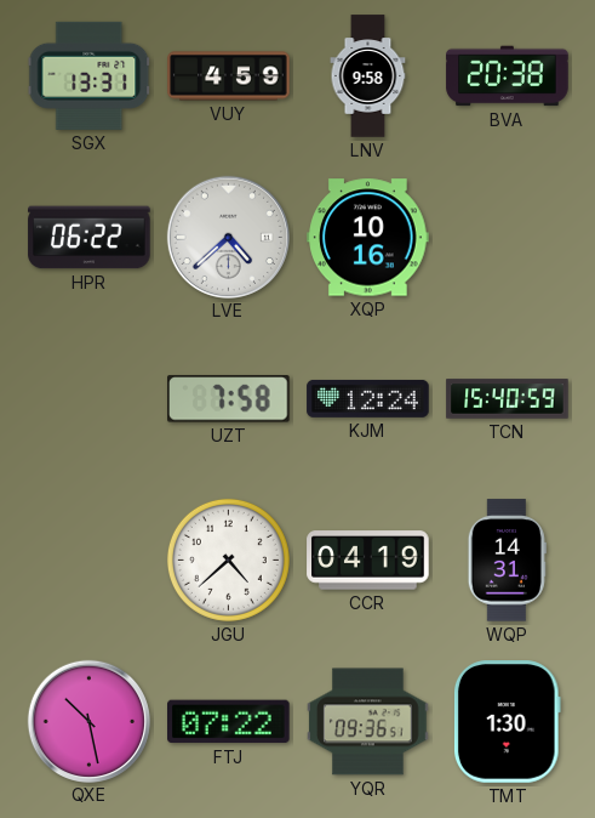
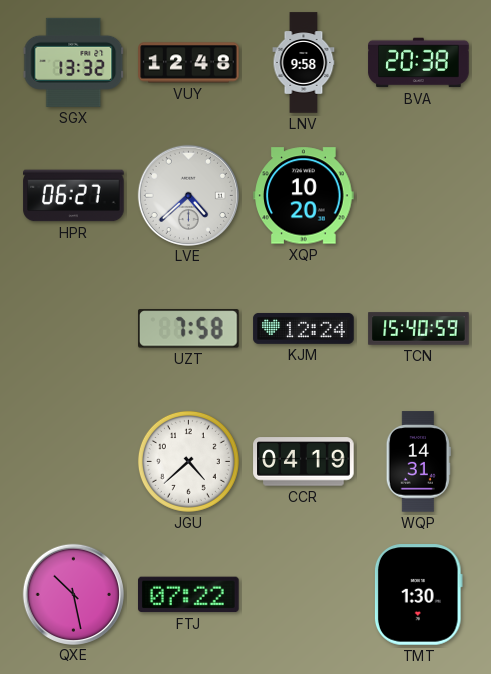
SGX: 13:31 -> 13:32
VUY: 4:59 -> 12:48
HPR: 06:22 -> 06:27
XQP: 10:16 -> 10:20
YQR: 09:36 -> none
